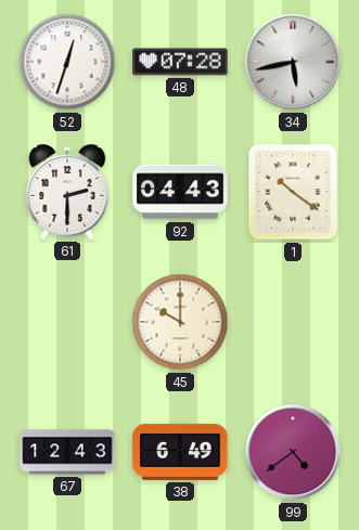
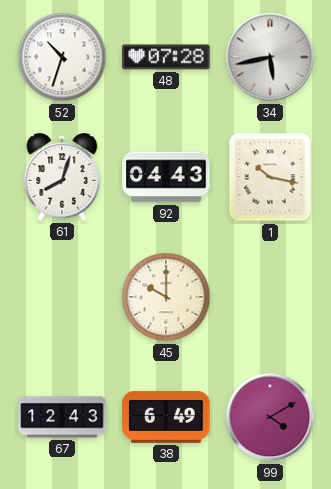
52: 12:33 -> 10:33
61: 2:30 -> 8:03
1: 10:21 -> 10:17
99: 4:39 -> 4:10
